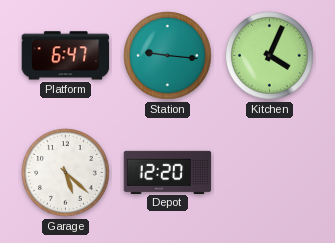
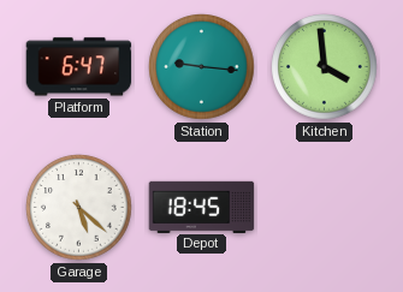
Kitchen: 4:04 -> 3:59
Depot: 12:20 -> 18:45
